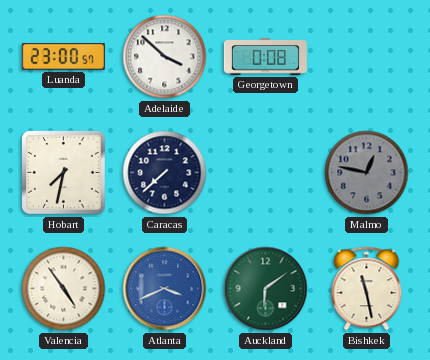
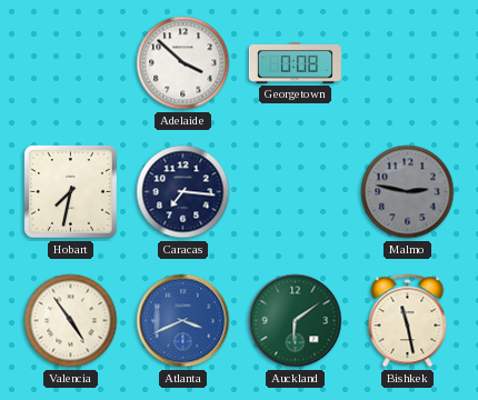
Luanda: 23:00 -> none
Caracas: 7:38 -> 7:16
Malmo: 12:47 -> 2:47
